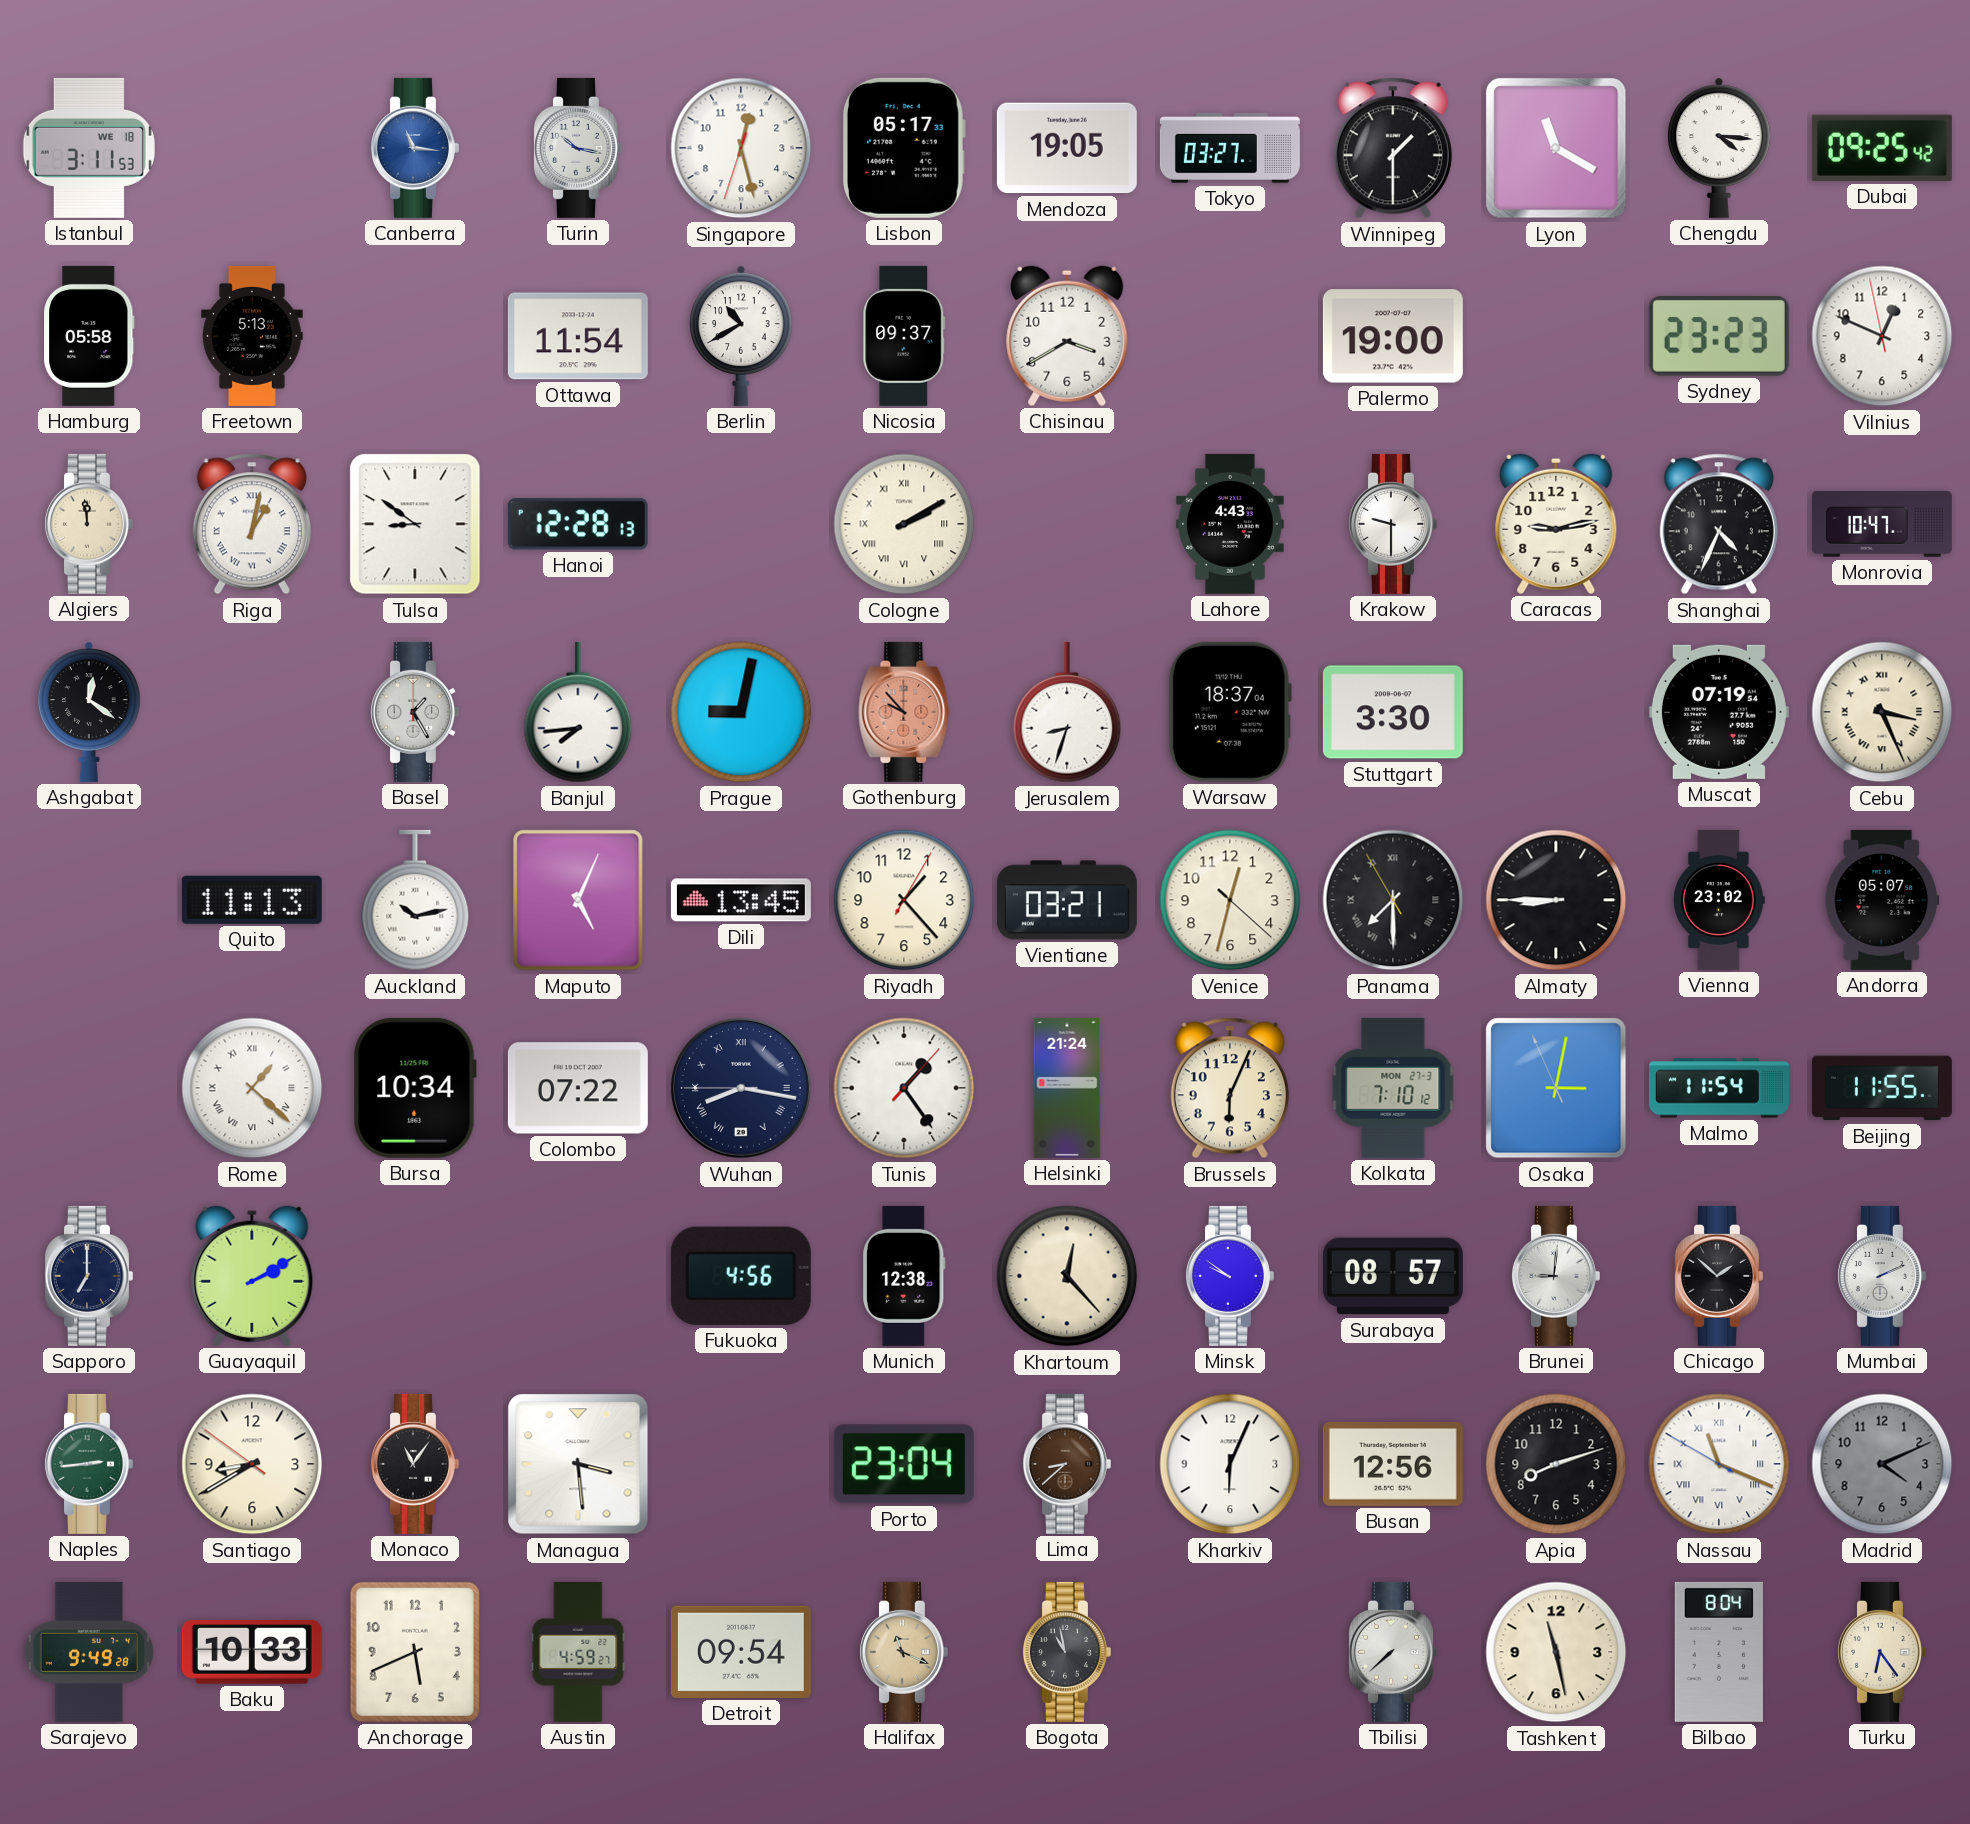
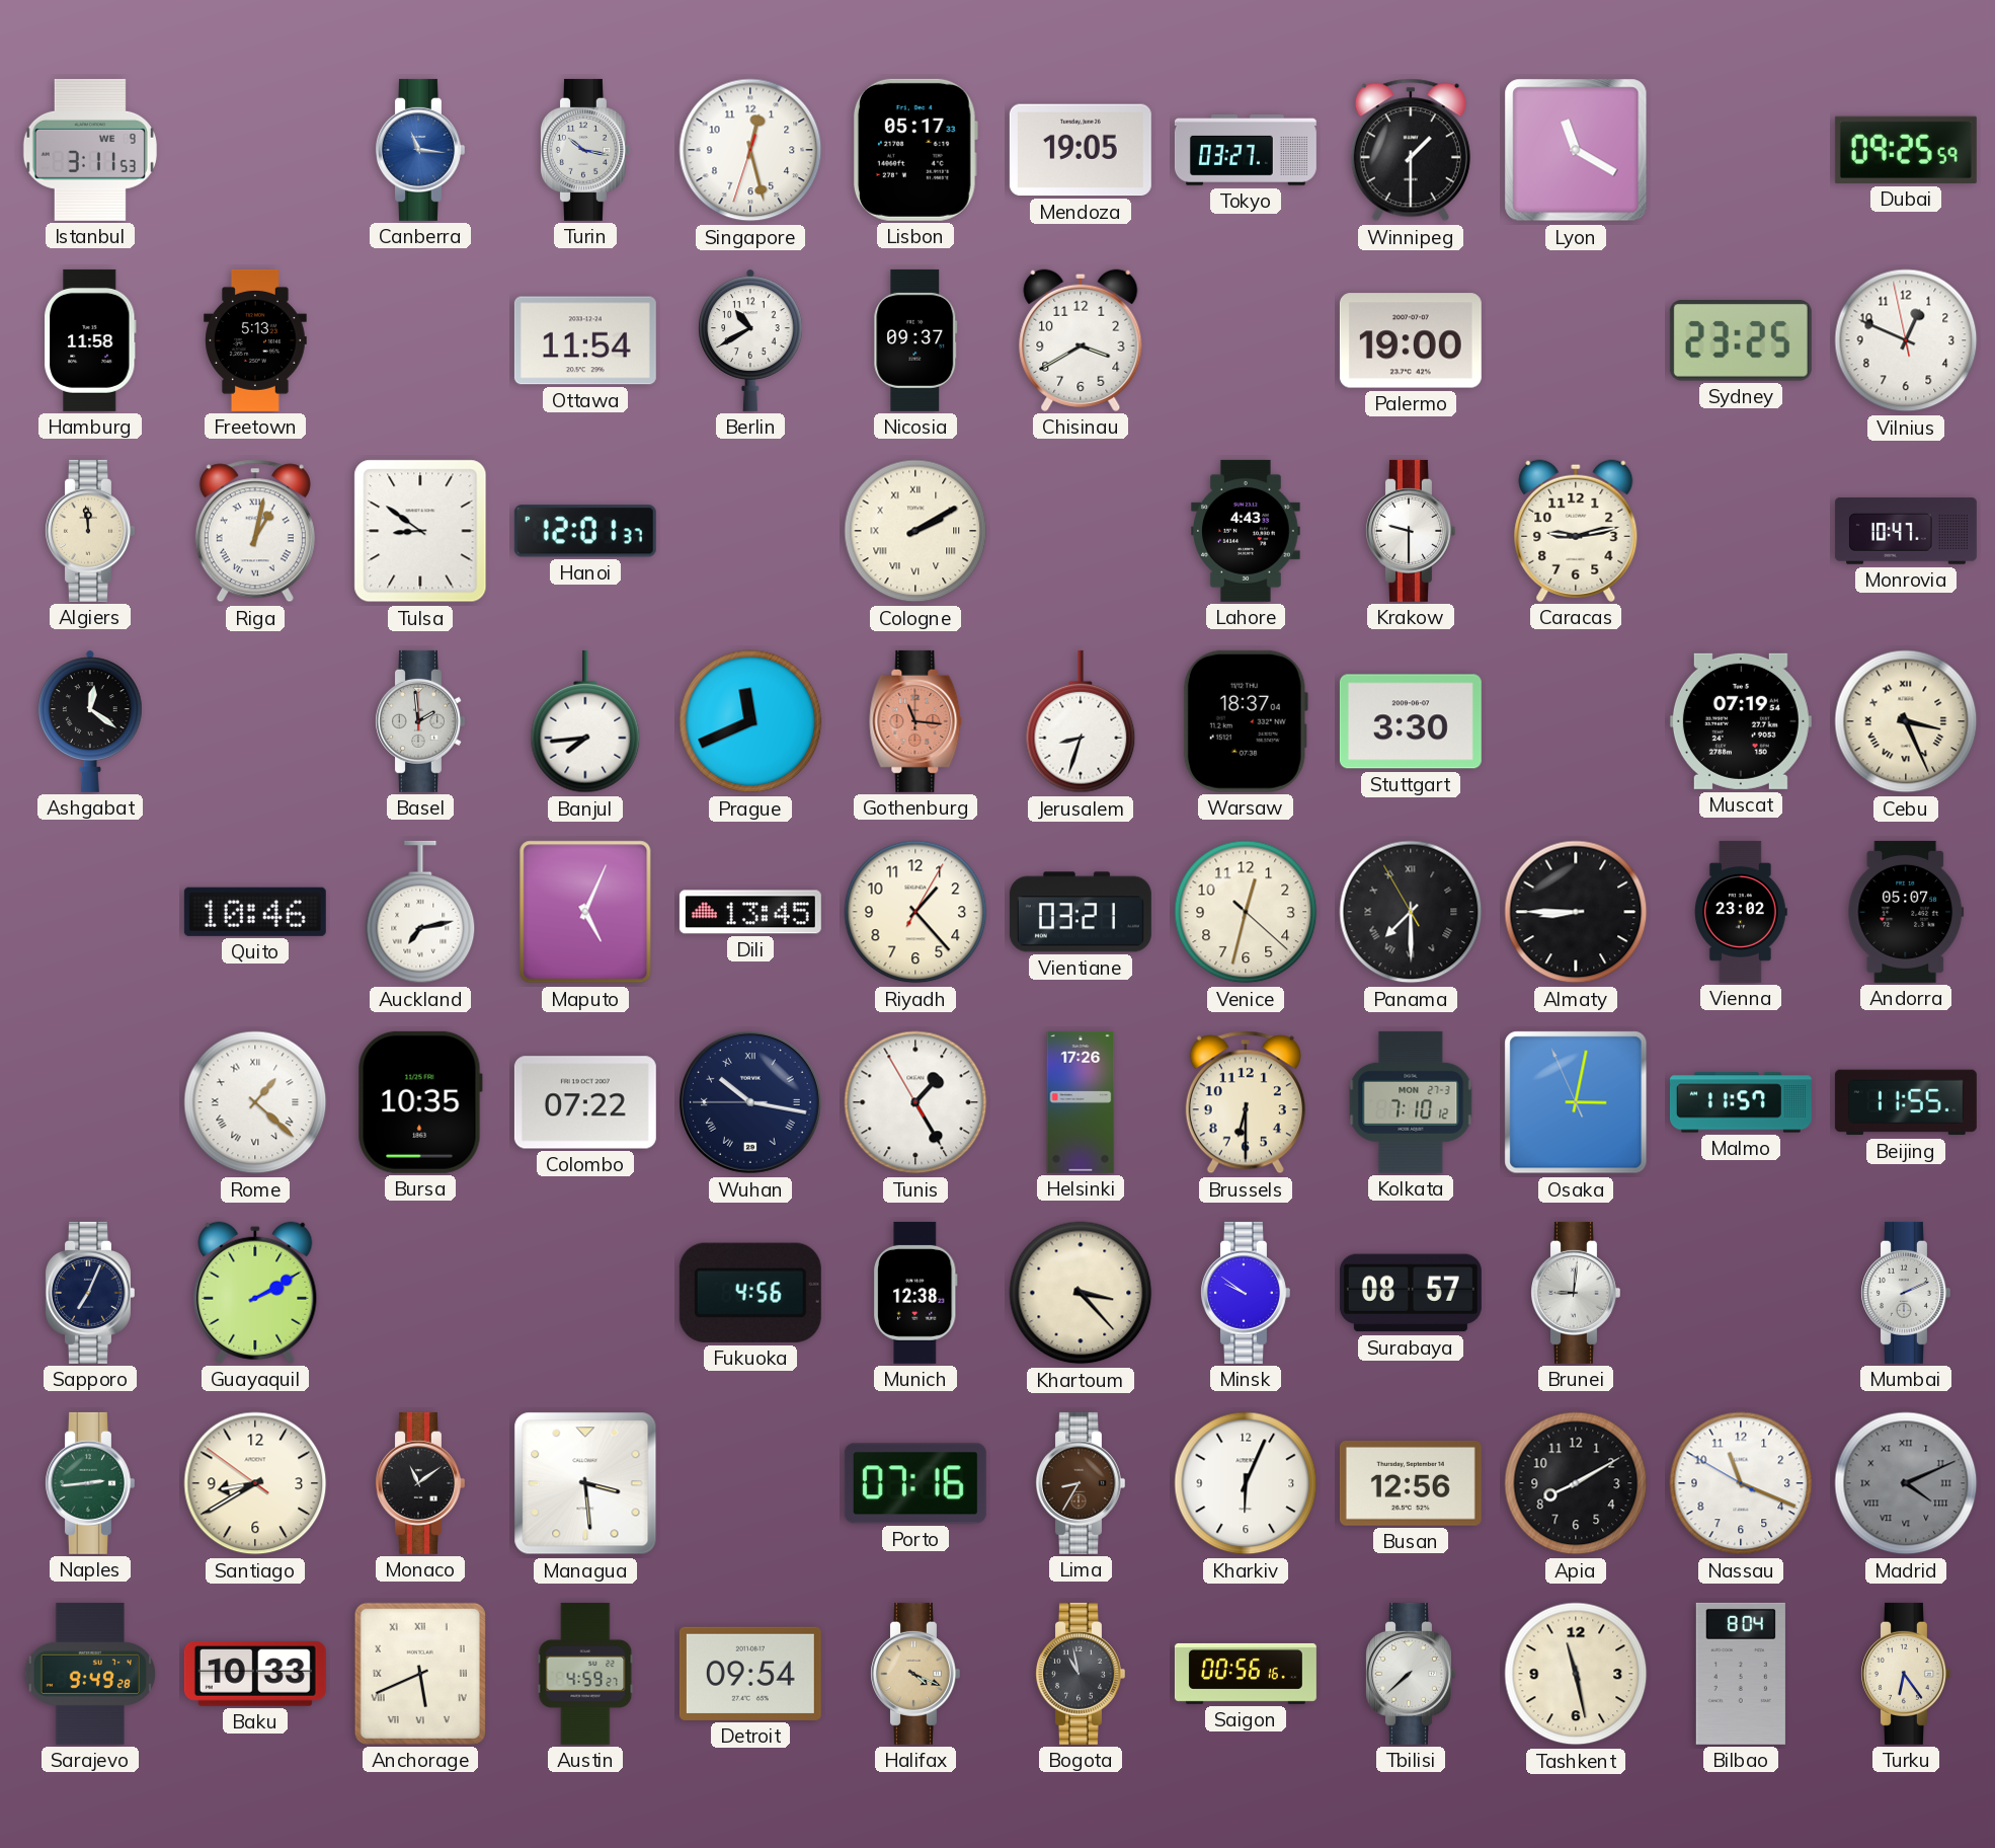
Istanbul date: WE 18 -> WE 9
Chengdu: 4:16 -> none
Dubai: 09:25:42 -> 09:25:59
Hamburg: 05:58 -> 11:58
Sydney: 23:23 -> 23:25
Hanoi: 12:28 -> 12:01
Shanghai: 4:34 -> none
Basel: 1:25 -> 1:59
Prague: 9:02 -> 11:41
Gothenburg: 9:53 -> 11:16
Quito: 11:13 -> 10:46
Auckland: 10:13 -> 7:13
Bursa: 10:34 -> 10:35
Wuhan: 8:16 -> 10:16
Tunis: 1:24:07 -> 1:24:55
Helsinki: 21:24 -> 17:26
Brussels: 6:04 -> 6:30
Malmo: 11:54 -> 11:57
Sapporo: 7:00 -> 7:04
Khartoum: 12:23 -> 3:23
Chicago: 1:52 -> none
Monaco: 11:06 -> 11:09
Porto: 23:04 -> 07:16
Lima: 8:38 -> 8:35
Apia: 8:12 -> 8:10
Nassau numerals: Roman -> Arabic
Madrid numerals: Arabic -> Roman
Anchorage numerals: Arabic -> Roman
Halifax: 11:19 -> 4:19
Saigon: none -> 00:56
